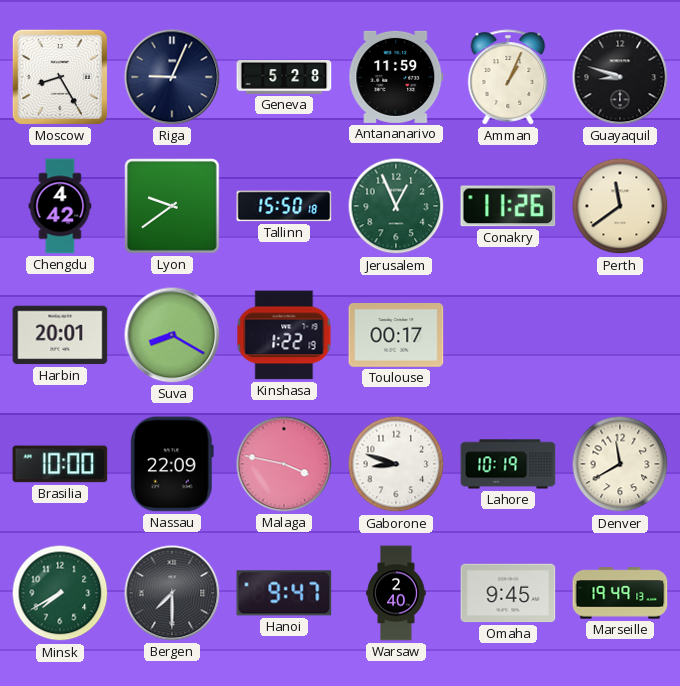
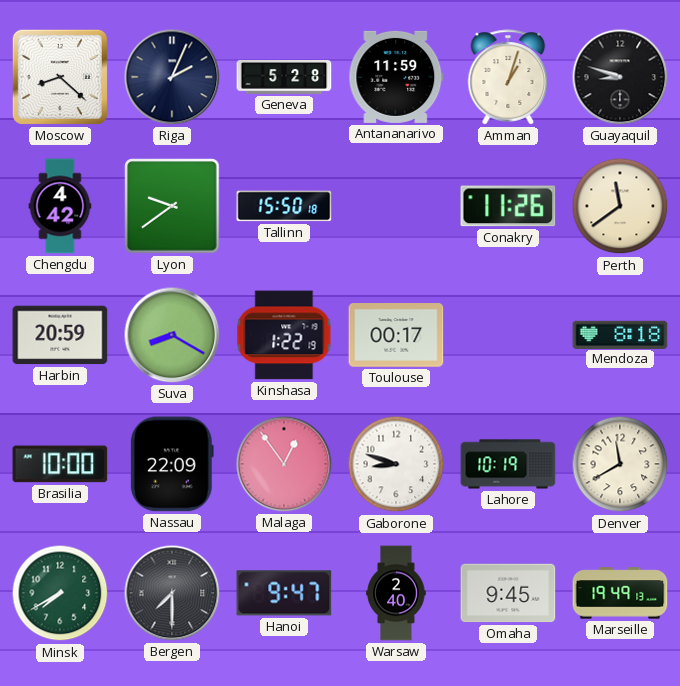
Moscow: 8:25 -> 8:22
Riga: 9:04 -> 2:04
Amman: 1:04 -> 1:03
Jerusalem: 12:56 -> none
Harbin: 20:01 -> 20:59
Mendoza: none -> 8:18
Malaga: 3:47 -> 12:54
